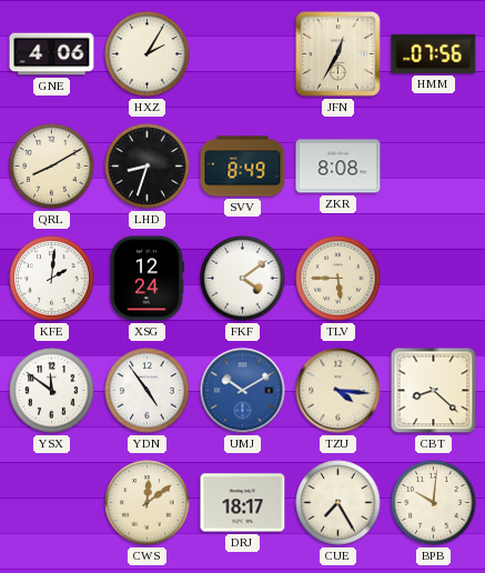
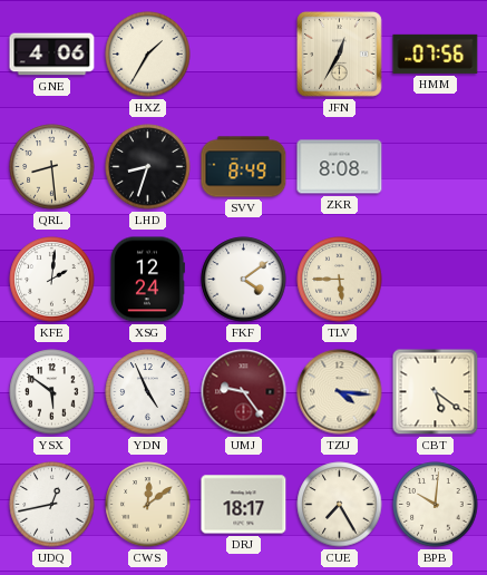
HXZ: 2:05 -> 1:35
QRL: 8:10 -> 8:29
YSX: 11:51 -> 5:51
YDN: 4:54 -> 4:56
UMJ: 10:10 -> 9:24
UMJ dial: blue -> burgundy
CBT: 8:22 -> 5:21
UDQ: none -> 12:43
